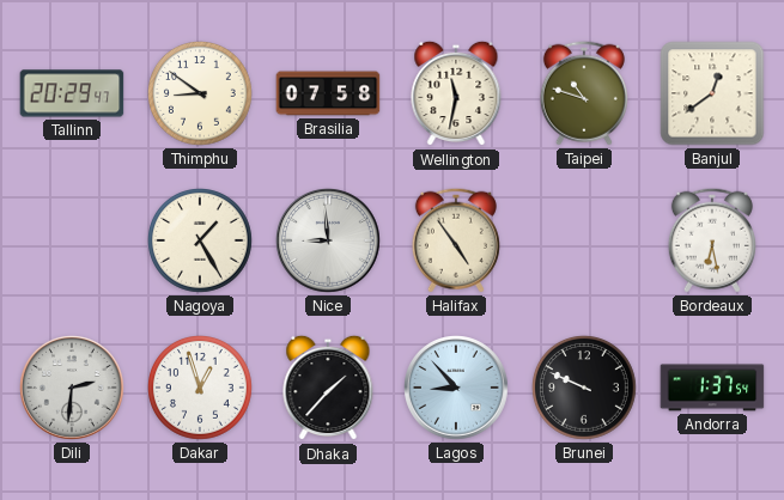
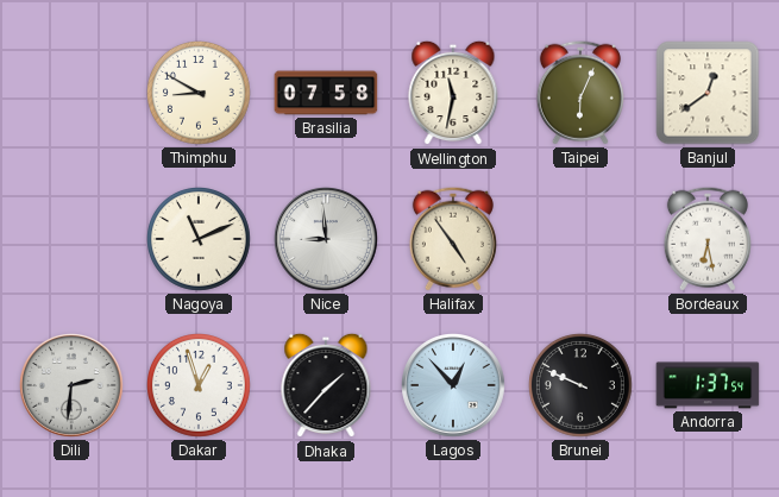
Tallinn: 20:29 -> none
Thimphu: 8:51 -> 8:50
Taipei: 10:48 -> 6:04
Nagoya: 1:25 -> 11:11
Lagos: 8:53 -> 12:53
